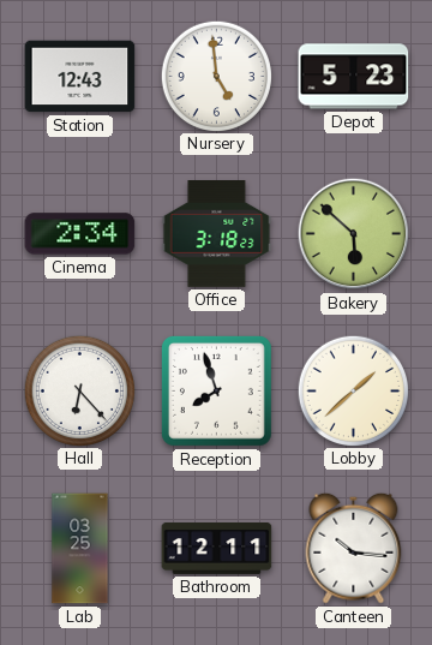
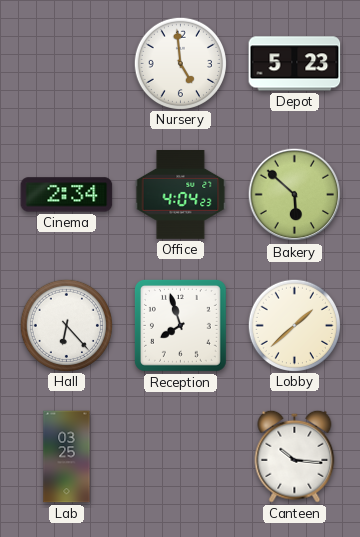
Station: 12:43 -> none
Office: 3:18 -> 4:04
Bathroom: 12:11 -> none
